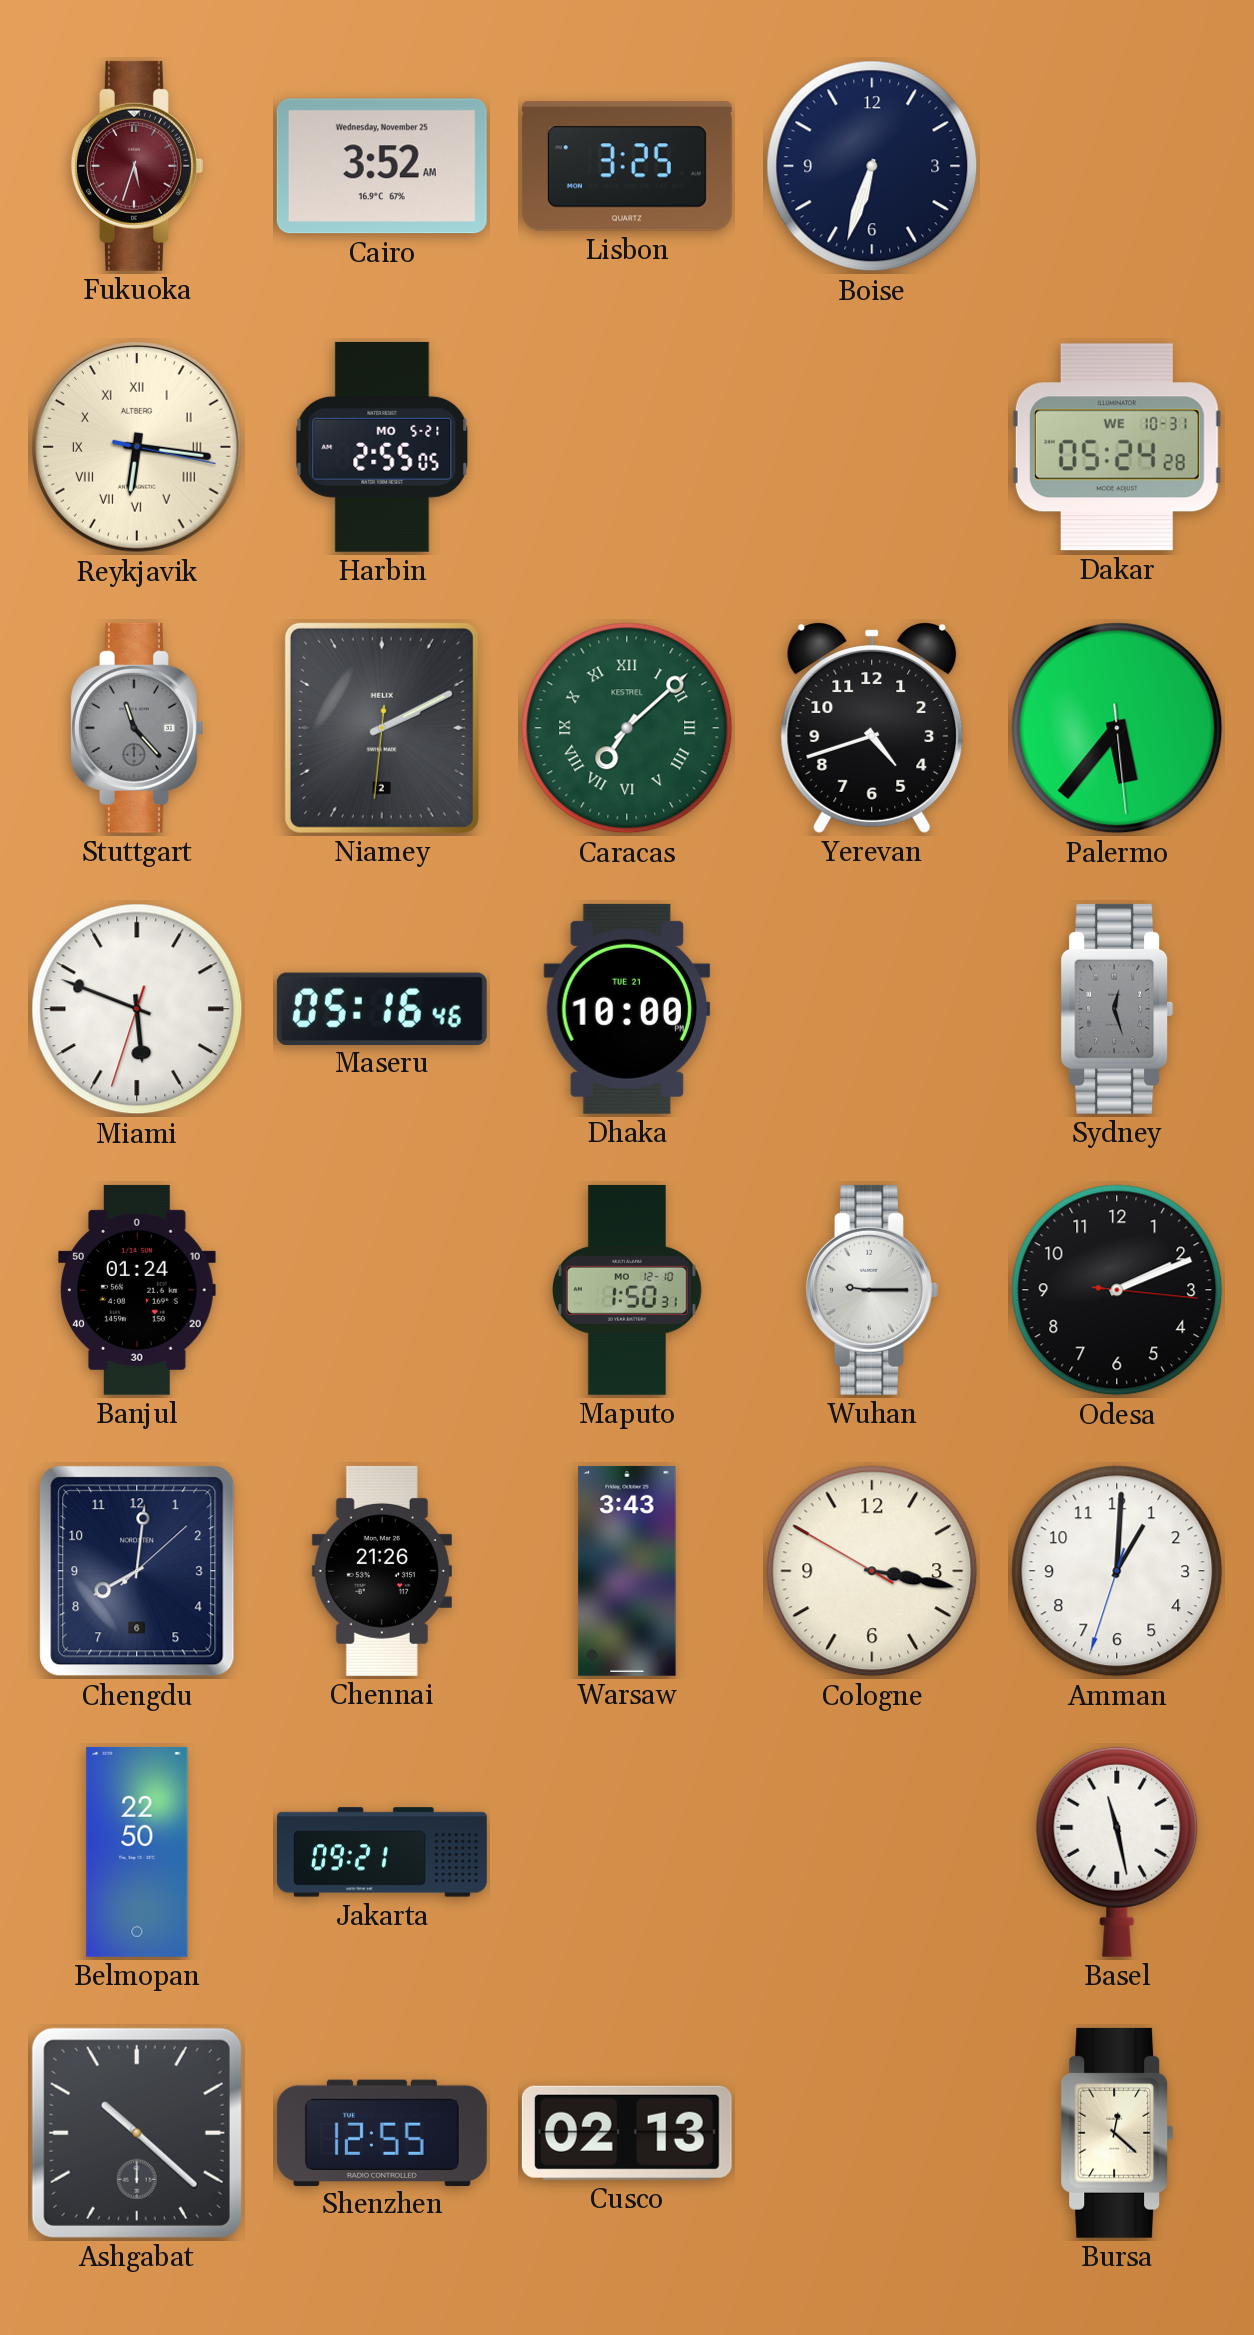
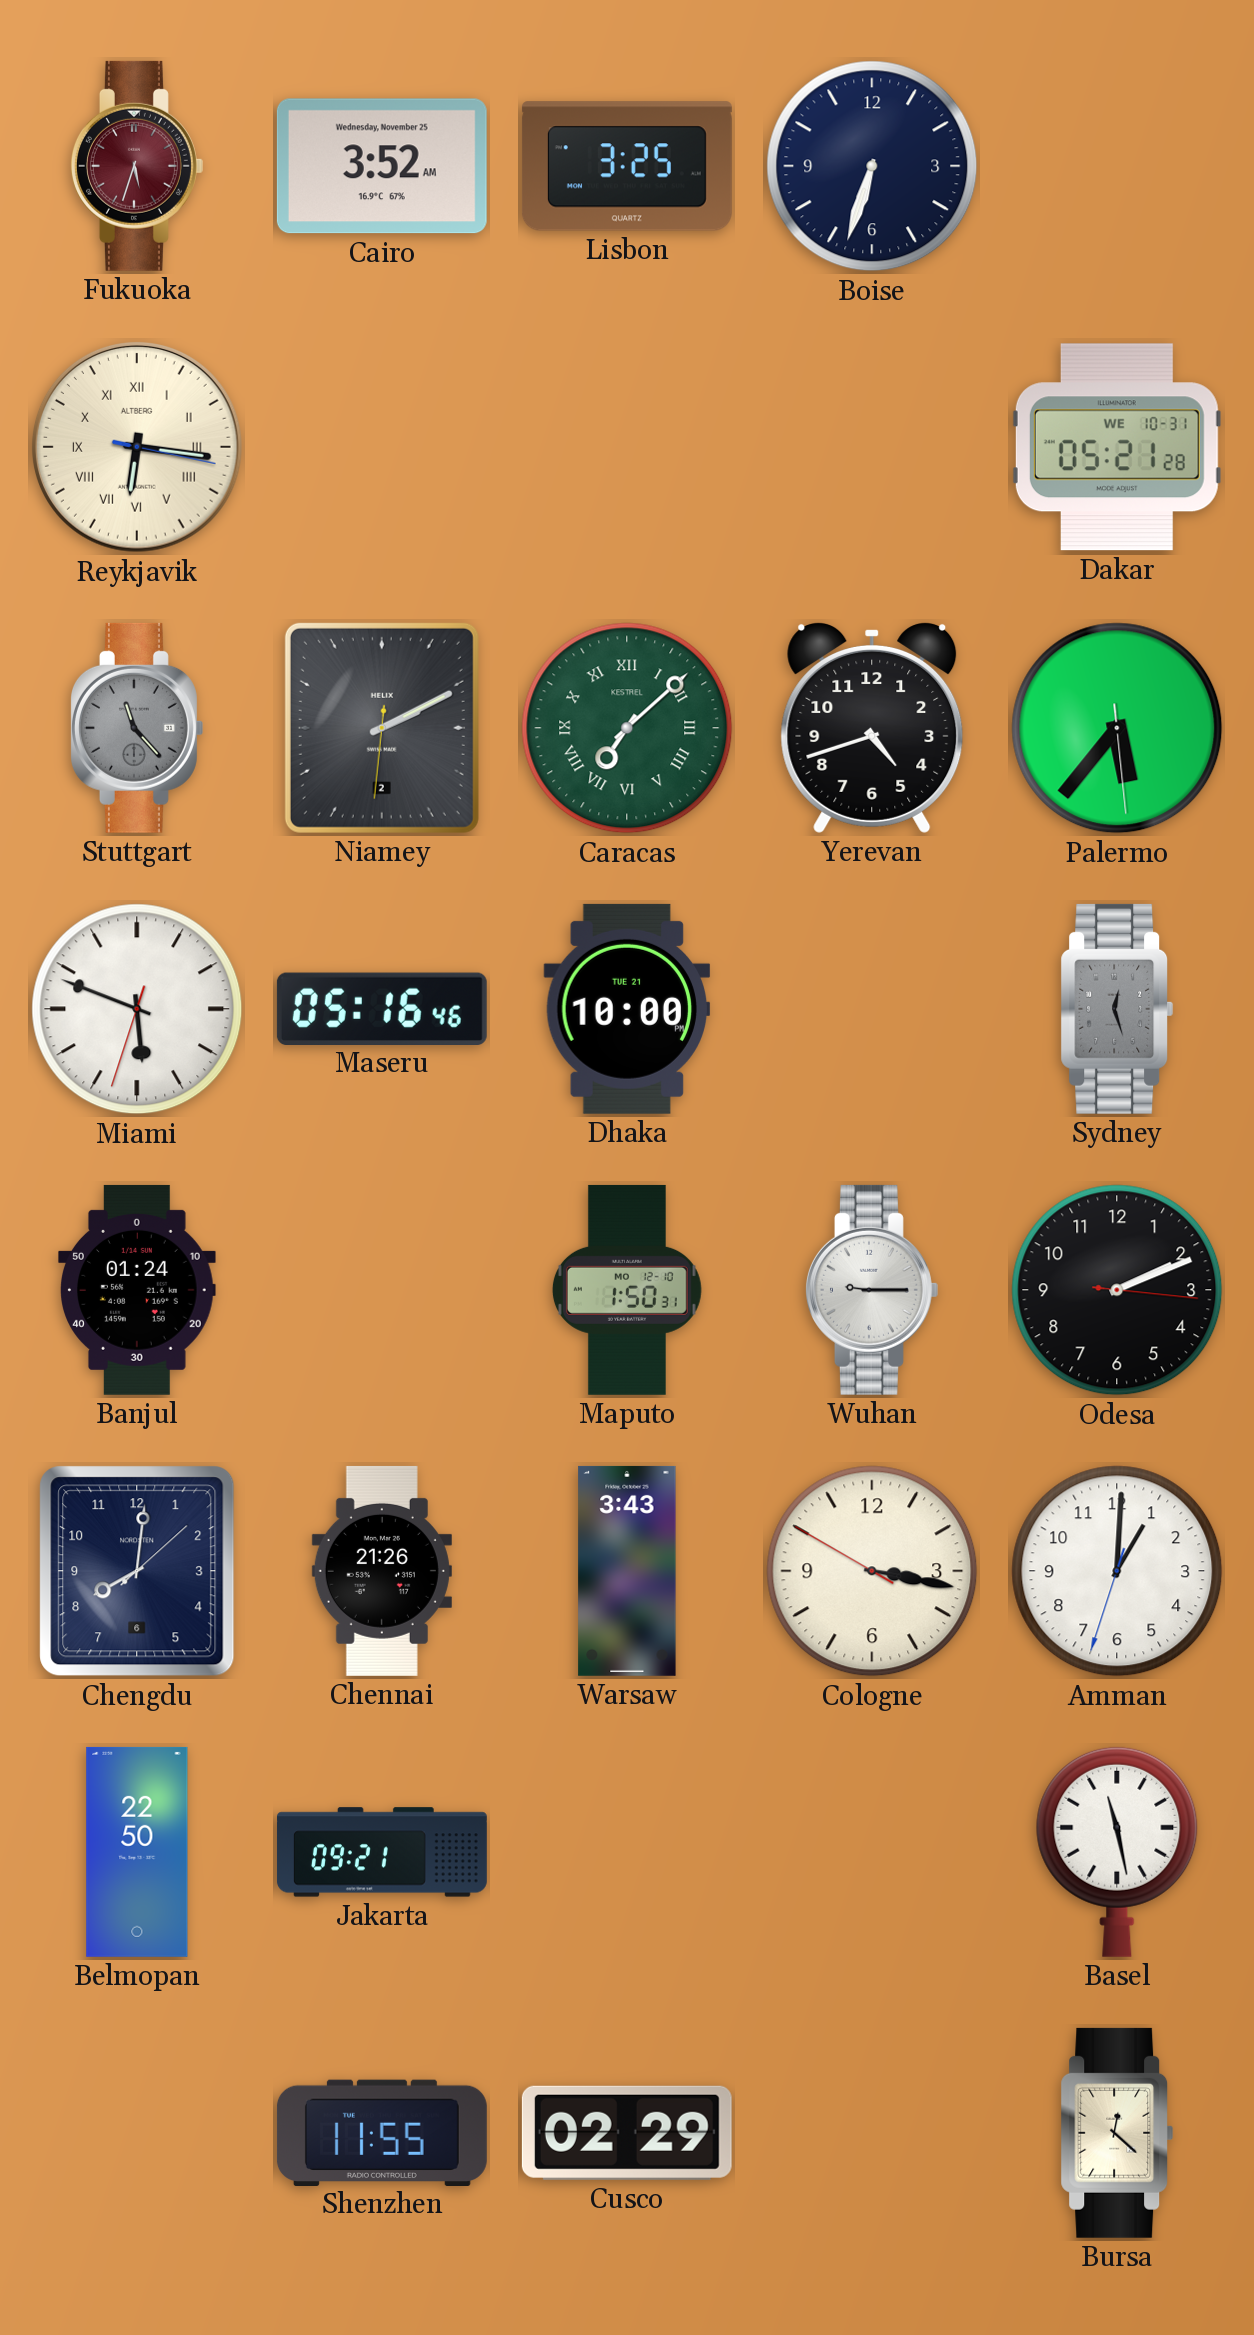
Harbin: 2:55 -> none
Dakar: 05:24 -> 05:21
Ashgabat: 10:22 -> none
Shenzhen: 12:55 -> 11:55
Cusco: 02:13 -> 02:29
